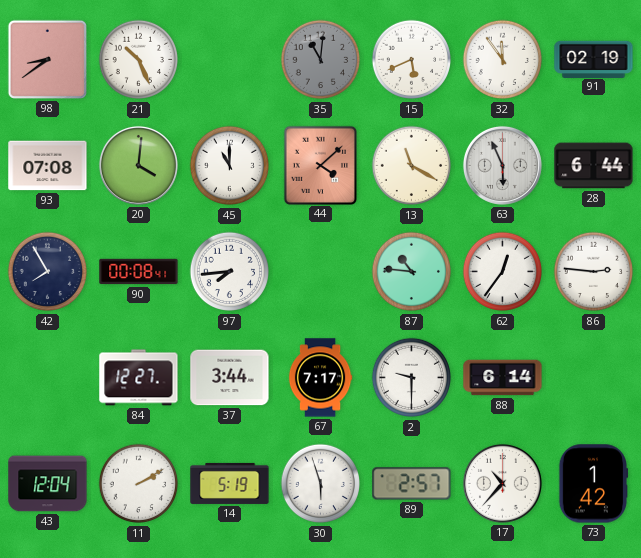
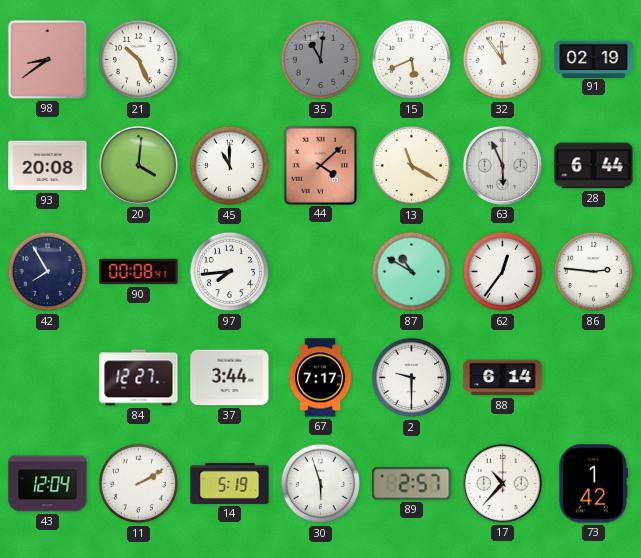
93: 07:08 -> 20:08
87: 10:46 -> 10:50
